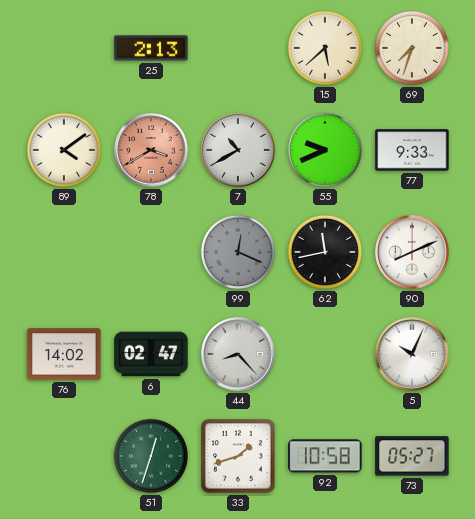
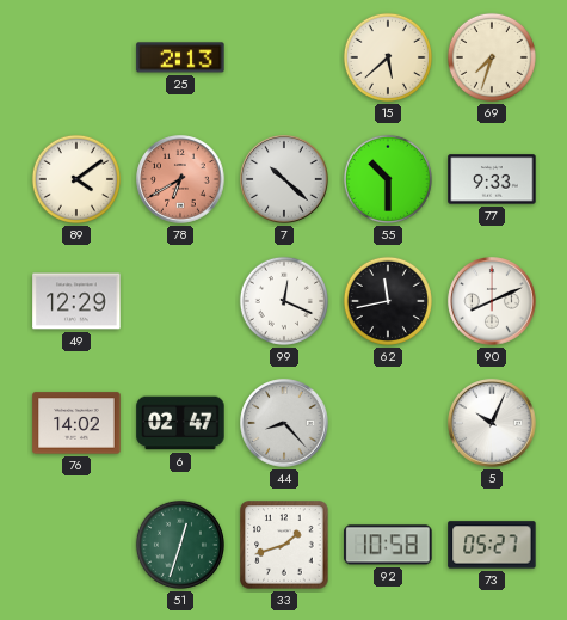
78: 3:40 -> 6:40
7: 10:40 -> 10:22
55: 9:41 -> 10:30
49: none -> 12:29
99 dial: grey -> white
